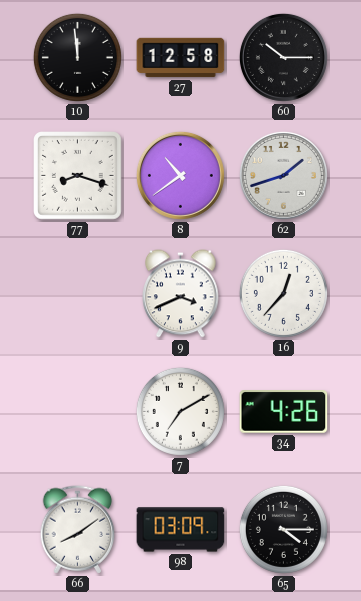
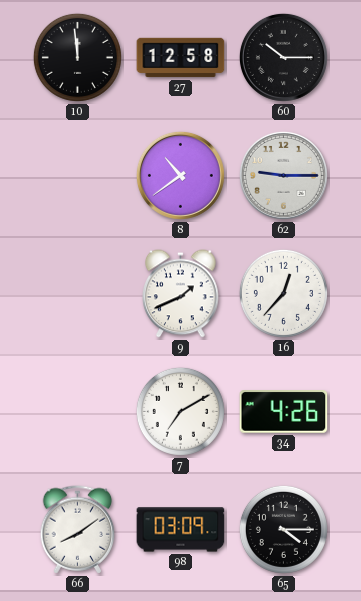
77: 8:18 -> none
62: 1:42 -> 9:15
9: 3:41 -> 1:41
